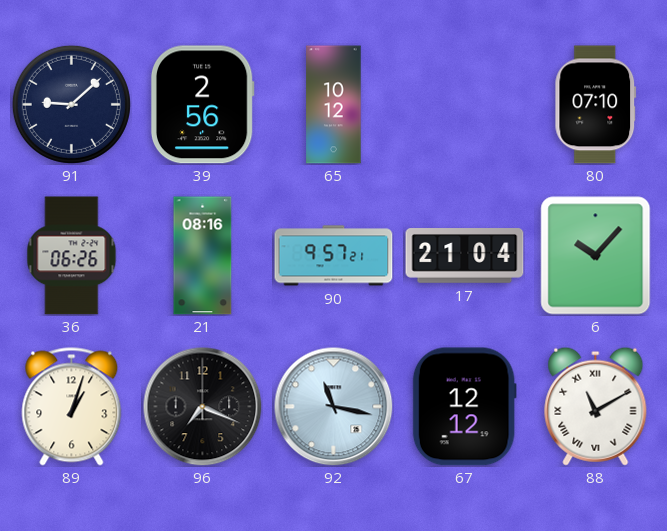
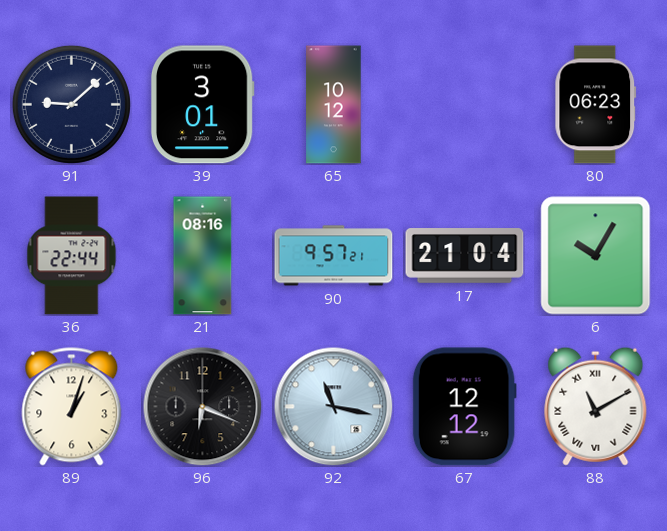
39: 2:56 -> 3:01
80: 07:10 -> 06:23
36: 06:26 -> 22:44
6: 10:07 -> 10:05
96: 7:19 -> 6:19
